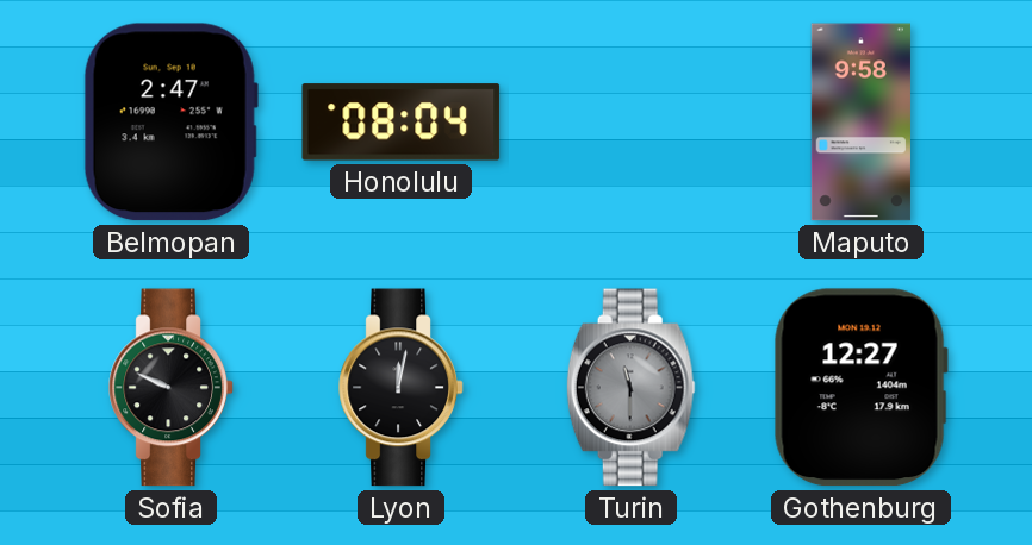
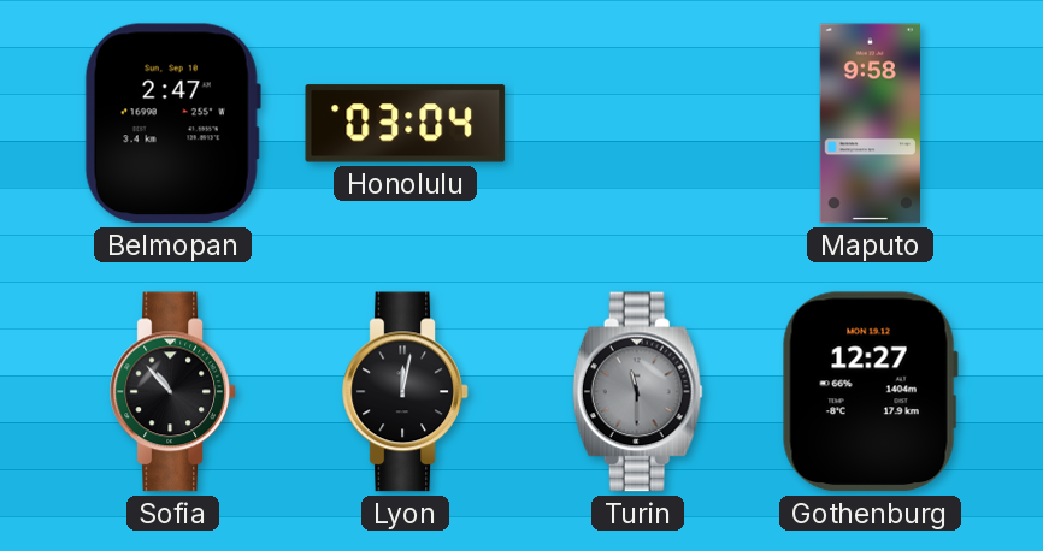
Honolulu: 08:04 -> 03:04
Sofia: 9:49 -> 10:53
